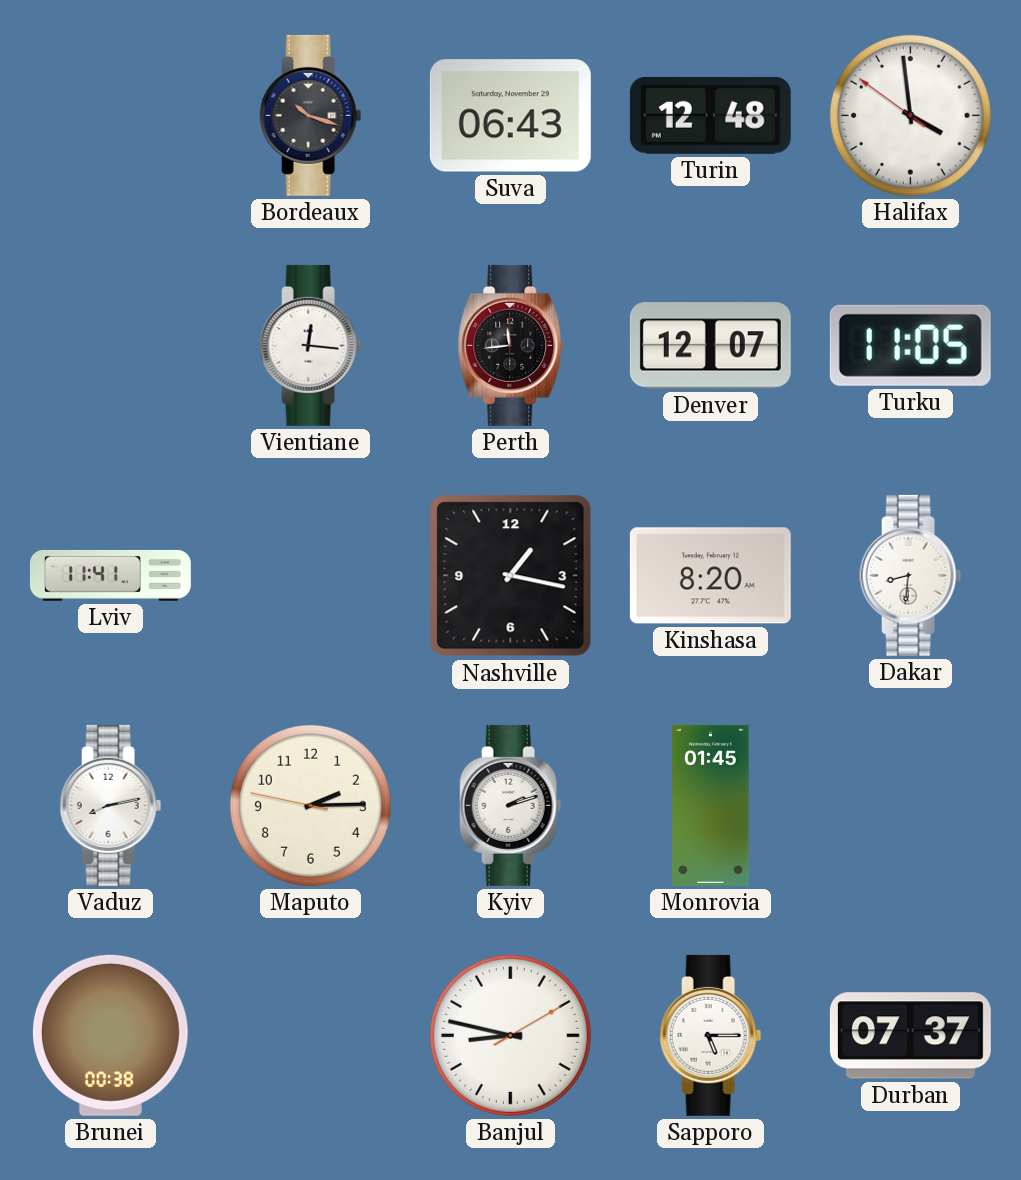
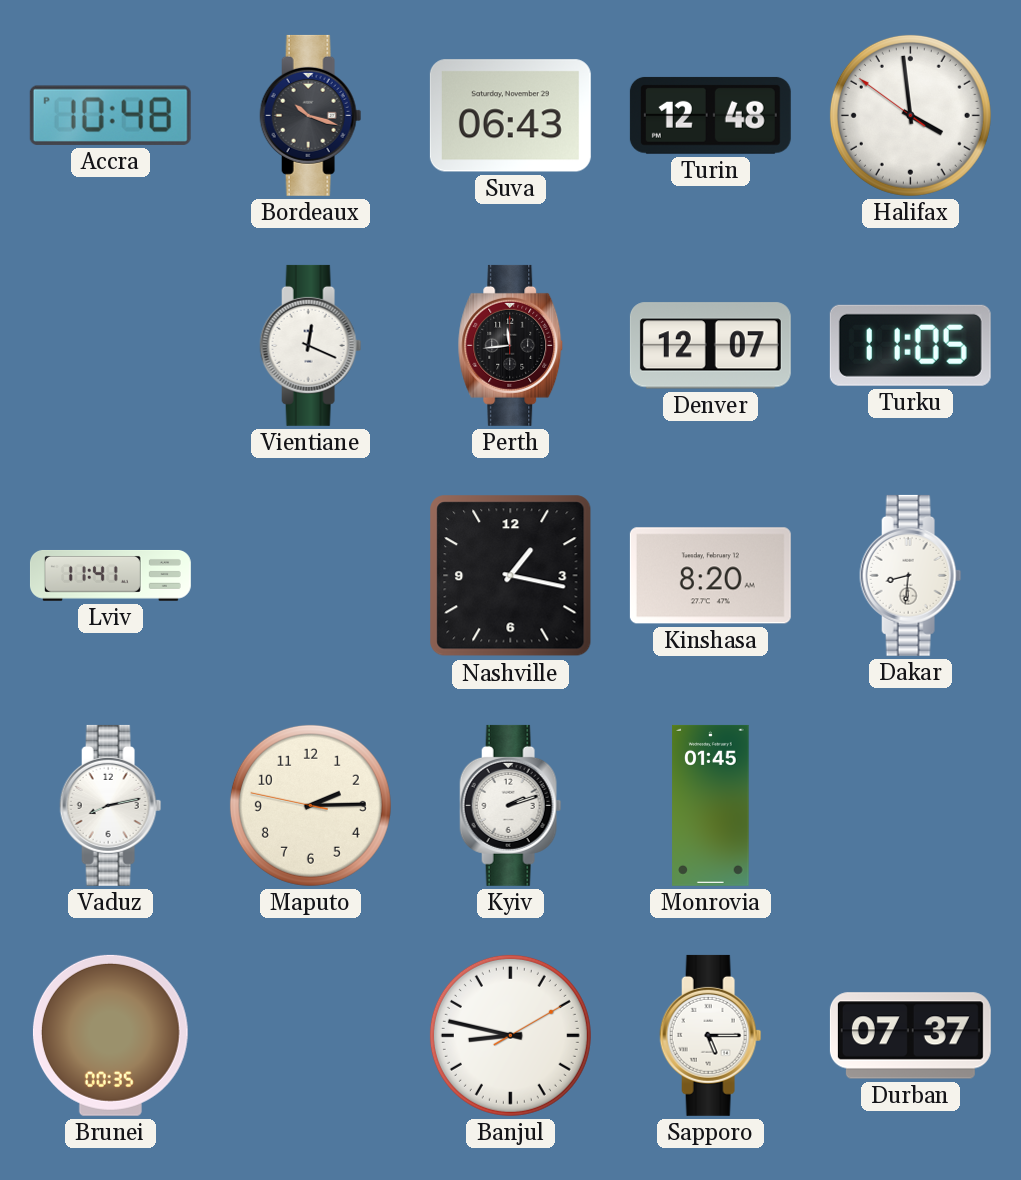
Accra: none -> 10:48
Vientiane: 12:16 -> 12:19
Brunei: 00:38 -> 00:35
